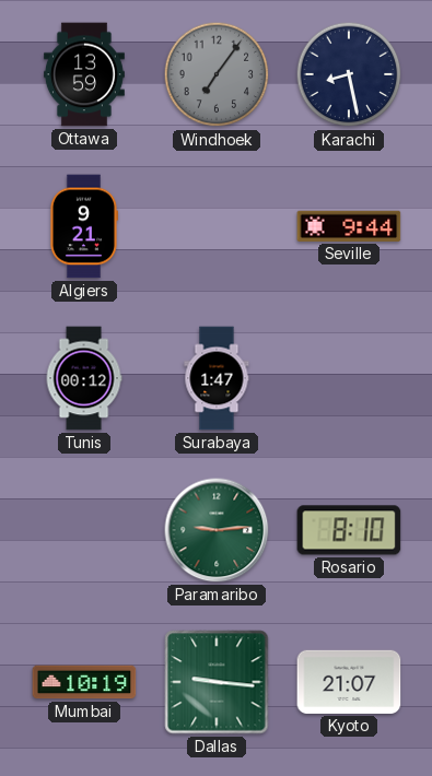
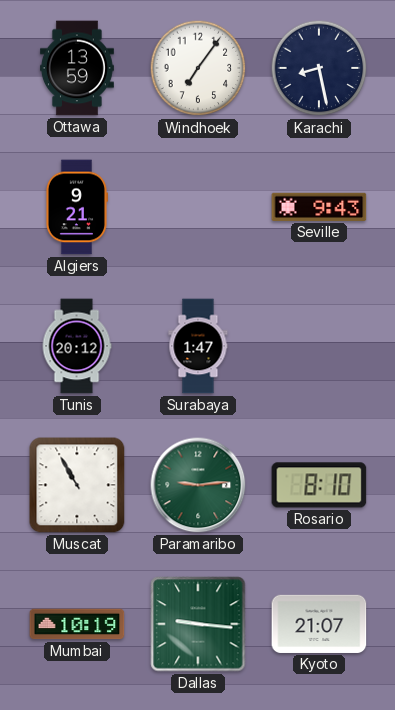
Windhoek dial: grey -> white
Seville: 9:44 -> 9:43
Tunis: 00:12 -> 20:12
Muscat: none -> 10:55
